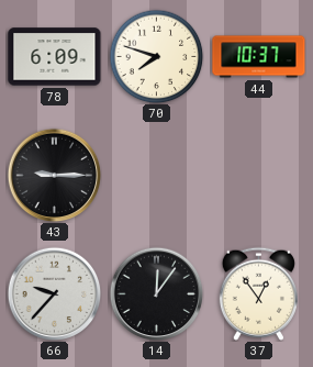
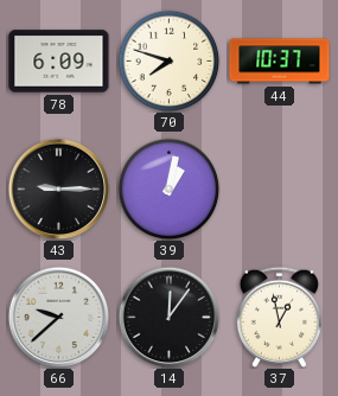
39: none -> 1:02
66: 9:37 -> 9:38
37: 12:54 -> 12:58
